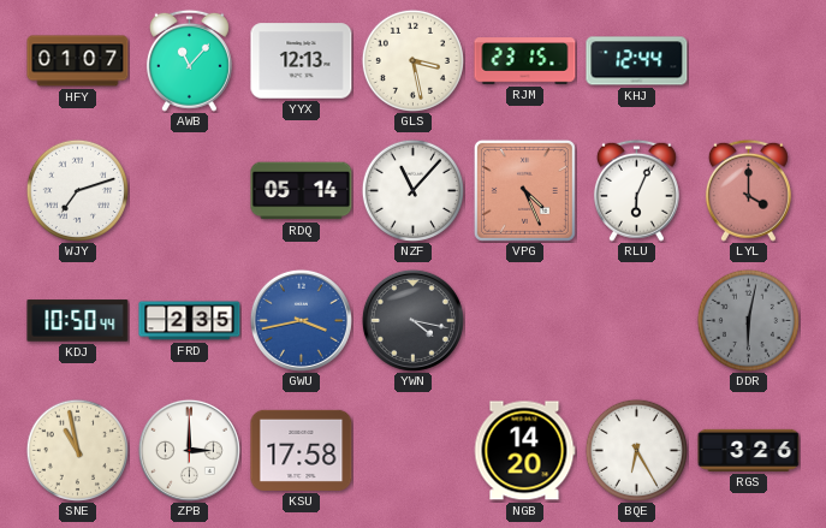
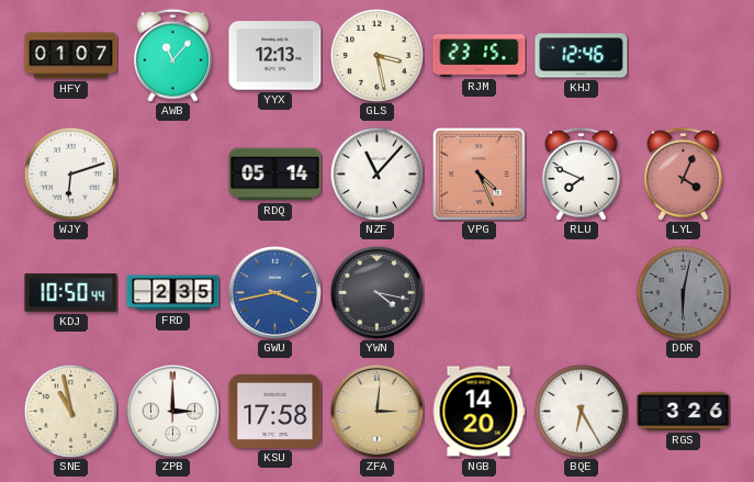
KHJ: 12:44 -> 12:46
WJY: 7:12 -> 6:12
RLU: 6:04 -> 7:49
LYL: 4:00 -> 4:04
ZFA: none -> 3:01
